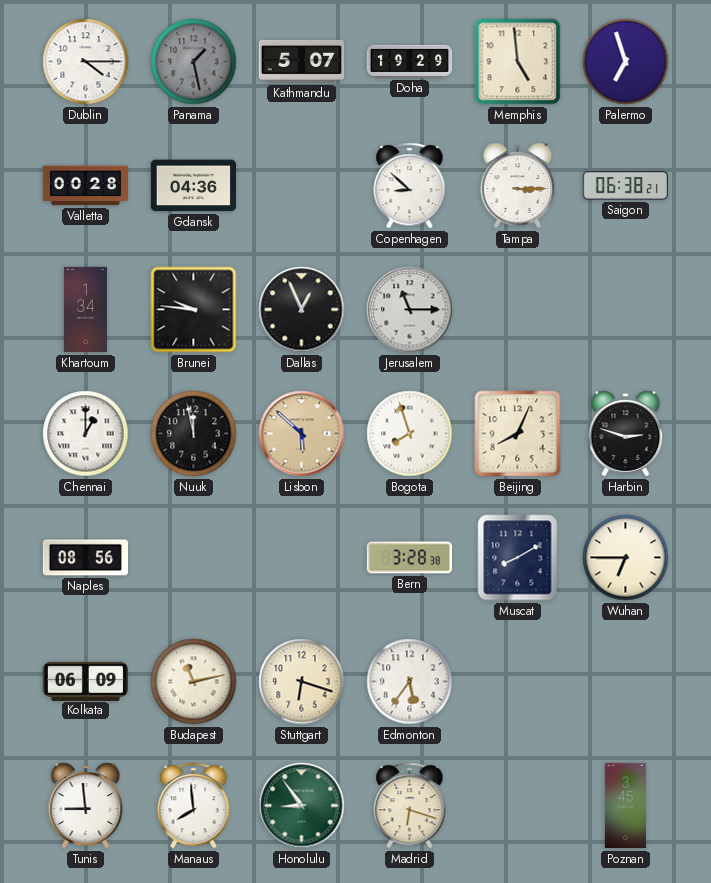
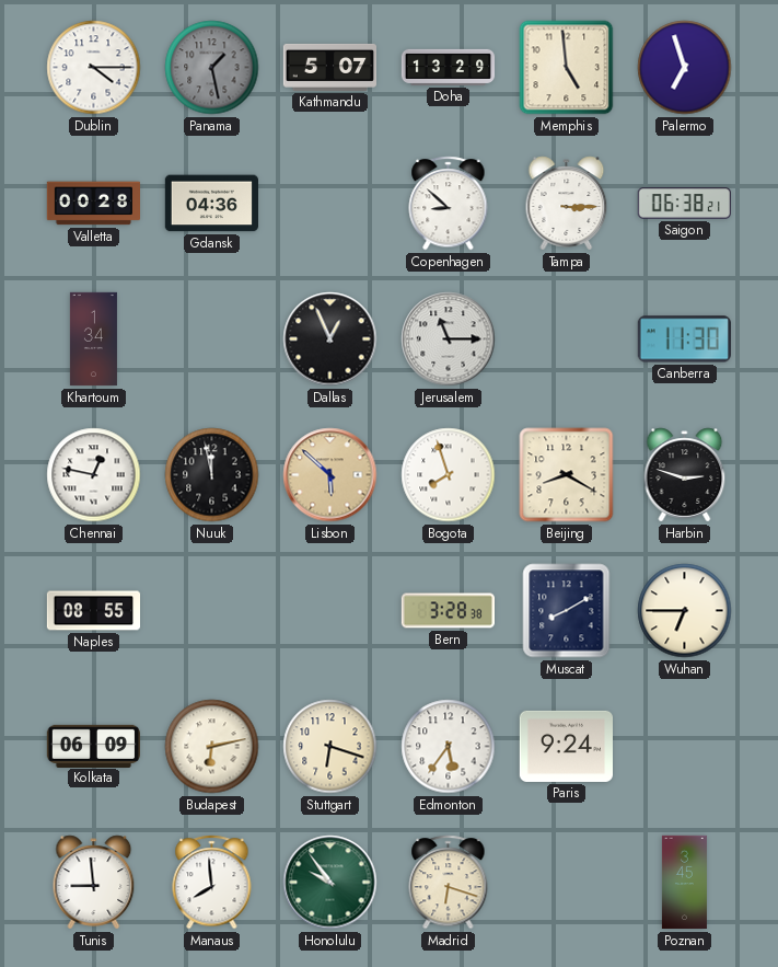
Doha: 19:29 -> 13:29
Brunei: 9:46 -> none
Canberra: none -> 11:30
Chennai: 1:00 -> 12:47
Beijing: 8:04 -> 8:20
Naples: 08:56 -> 08:55
Budapest: 11:13 -> 6:13
Paris: none -> 9:24
Honolulu: 8:54 -> 9:54
